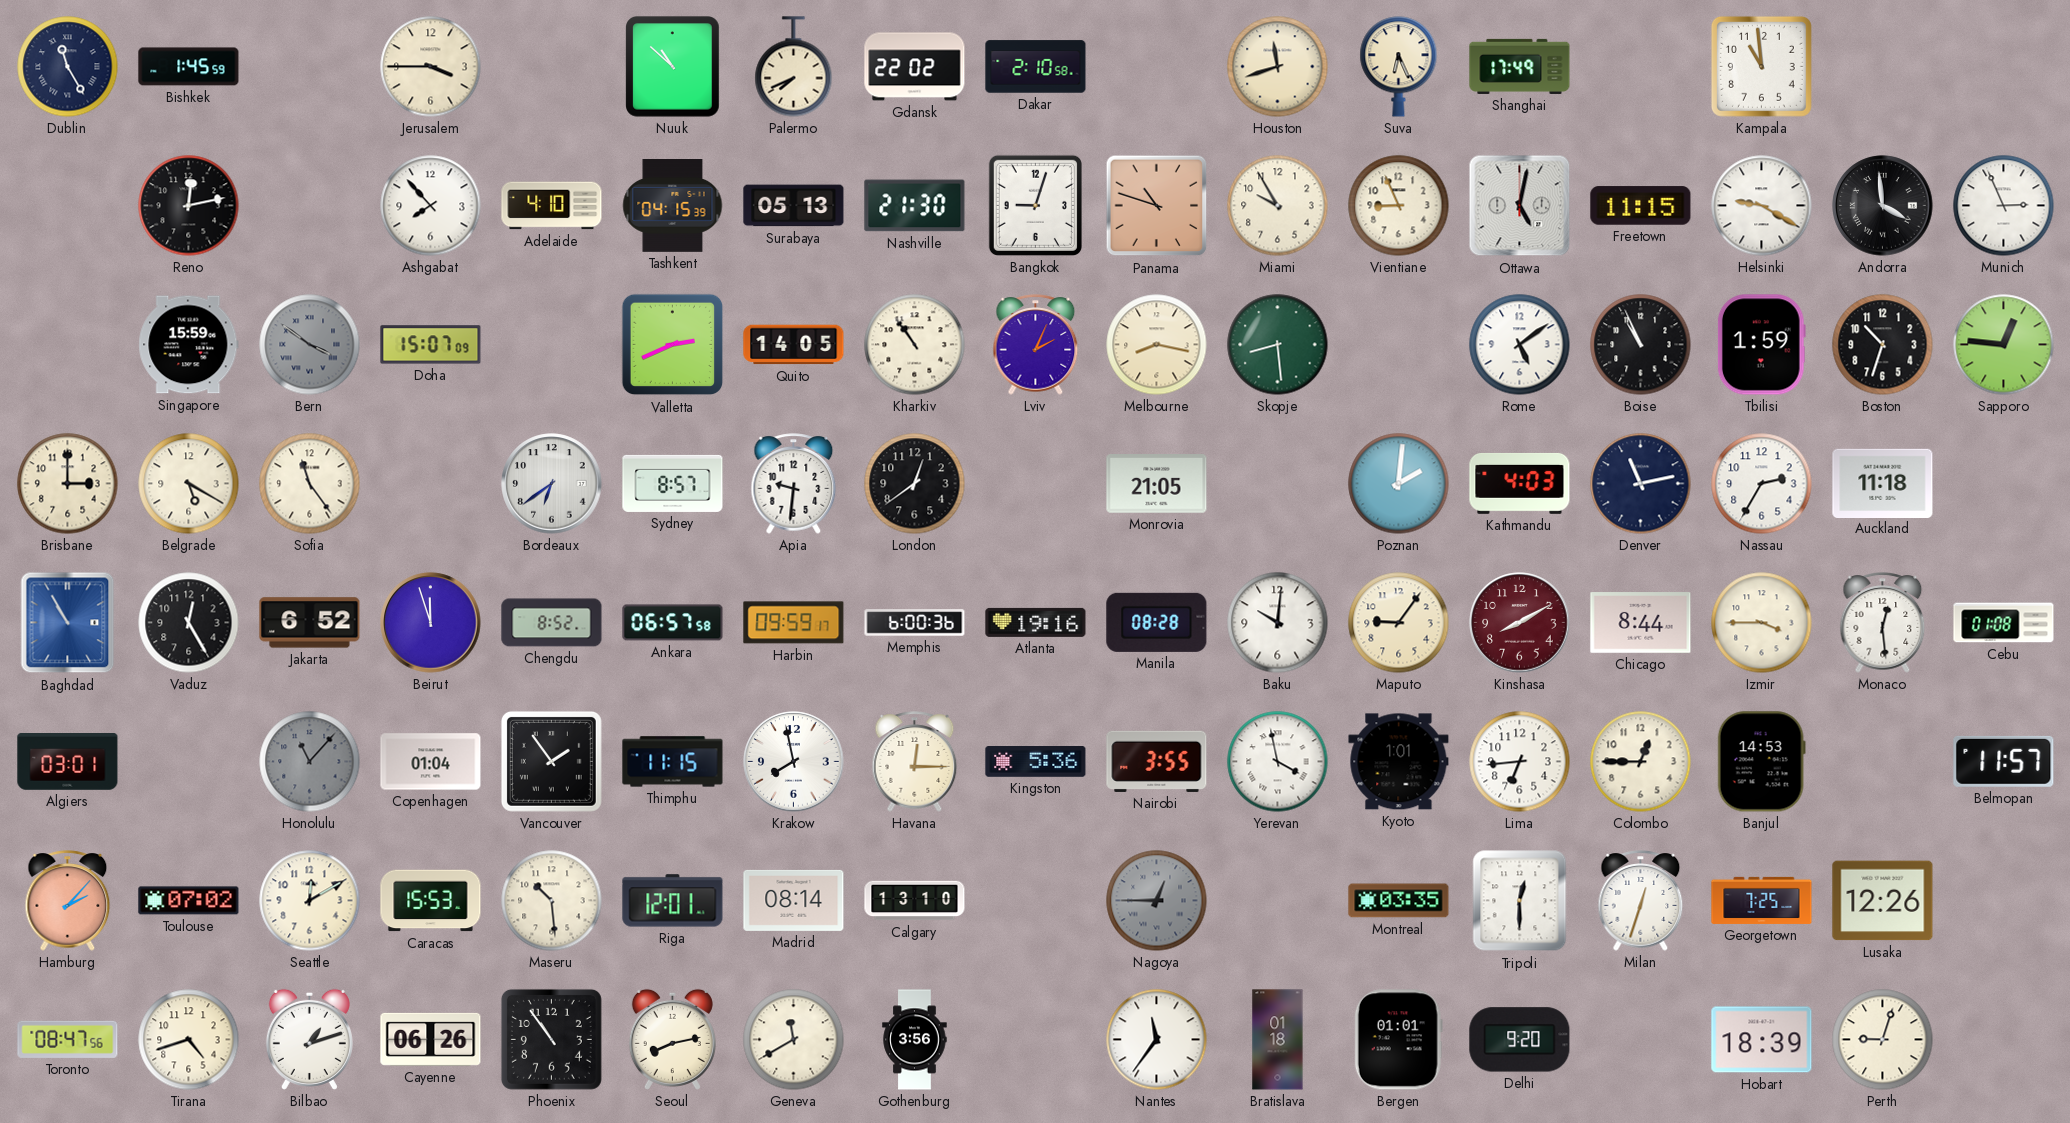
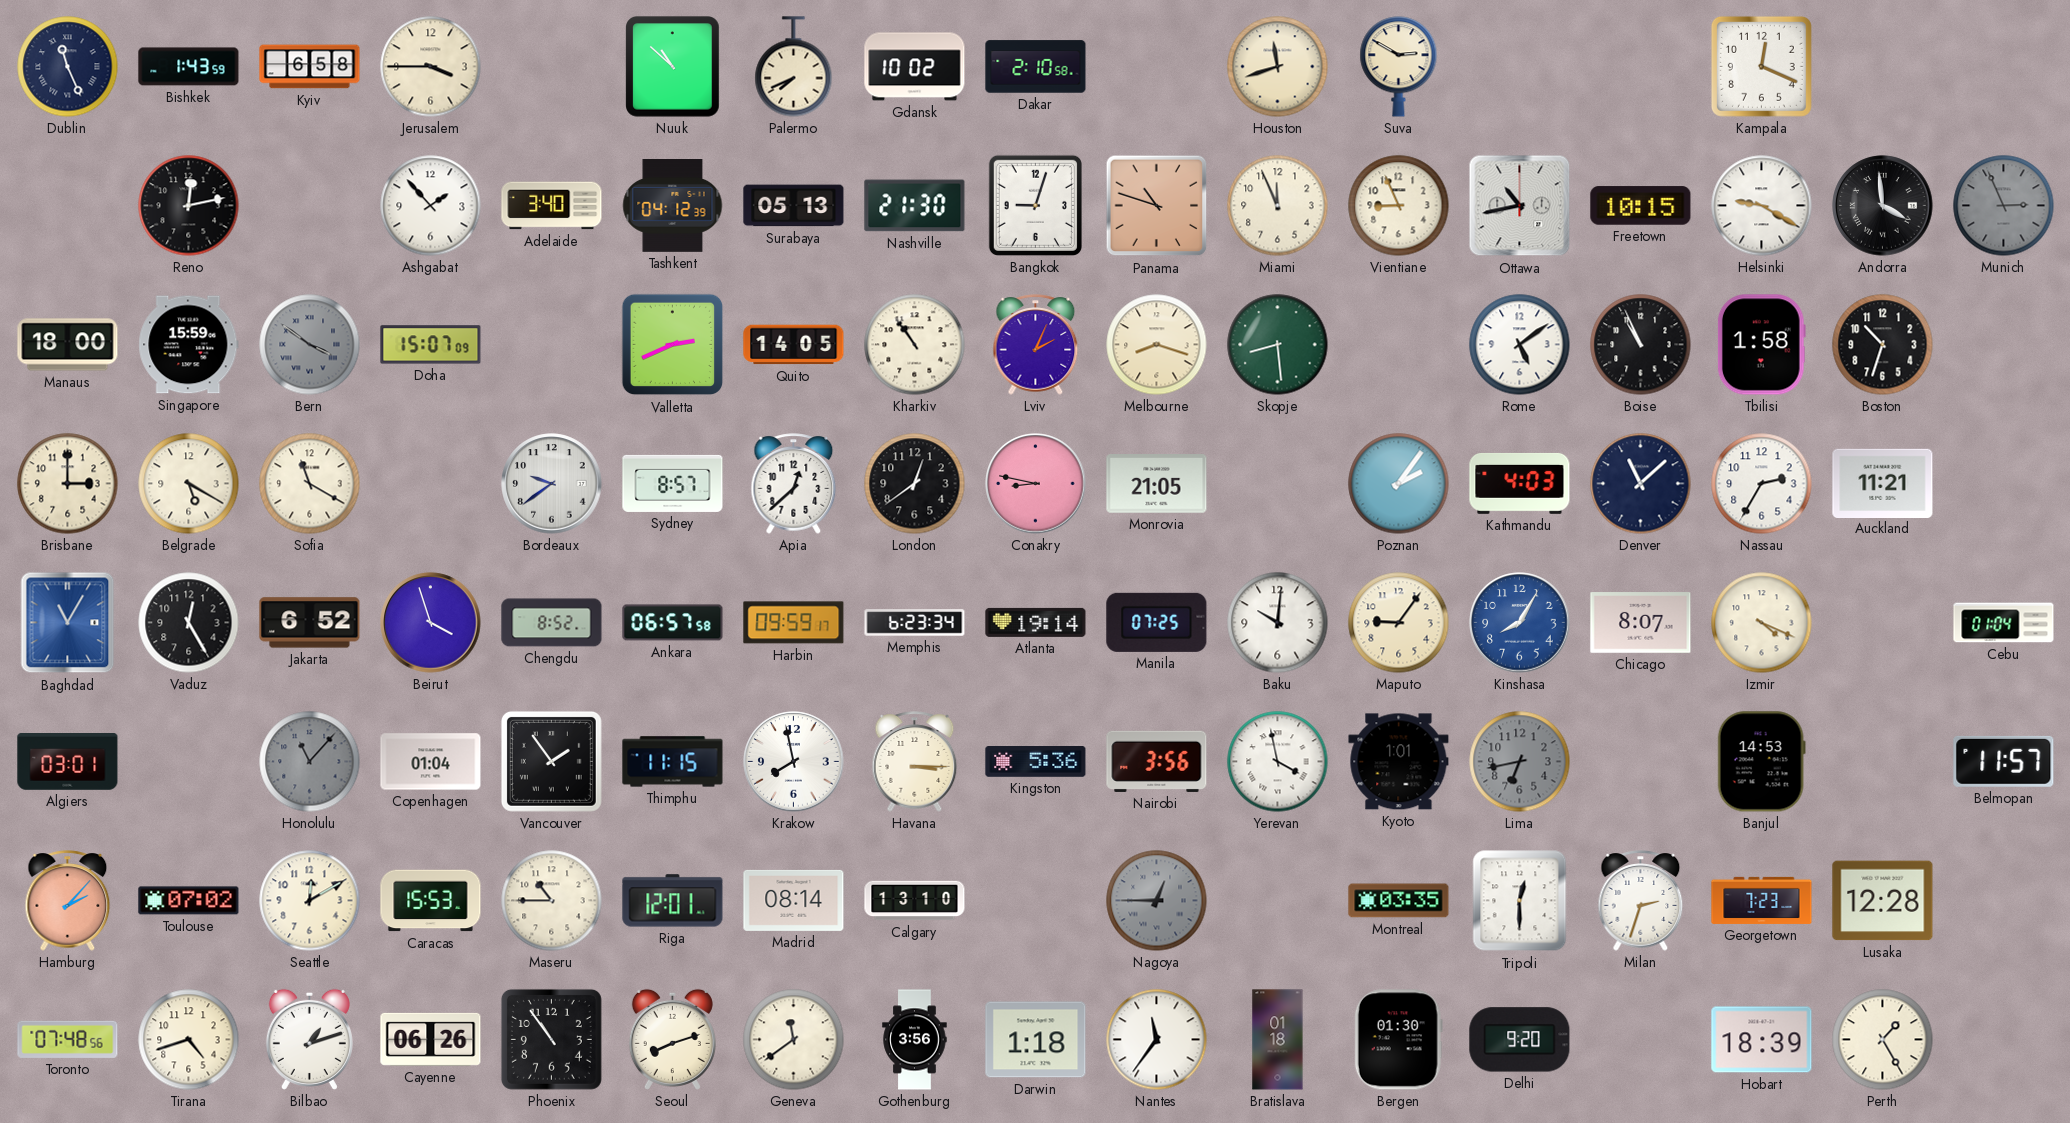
Dublin: 11:25 -> 11:26
Bishkek: 1:45 -> 1:43
Kyiv: none -> 6:58
Gdansk: 22:02 -> 10:02
Suva: 6:26 -> 2:50
Shanghai: 17:49 -> none
Kampala: 10:59 -> 12:19
Ashgabat: 7:53 -> 1:53
Adelaide: 4:10 -> 3:40
Tashkent: 04:15 -> 04:12
Miami: 9:55 -> 11:56
Ottawa: 5:02 -> 10:43
Freetown: 11:15 -> 10:15
Munich dial: white -> grey
Manaus: none -> 18:00
Melbourne: 8:17 -> 8:18
Tbilisi: 1:59 -> 1:58
Sapporo: 12:46 -> none
Sofia: 11:24 -> 11:20
Bordeaux: 6:39 -> 9:39
Apia: 9:31 -> 12:38
Conakry: none -> 8:47
Poznan: 2:01 -> 2:06
Denver: 11:13 -> 11:08
Auckland: 11:18 -> 11:21
Baghdad: 10:55 -> 11:05
Beirut: 11:57 -> 3:57
Memphis: 6:00 -> 6:23
Atlanta: 19:16 -> 19:14
Manila: 08:28 -> 07:25
Kinshasa: 8:10 -> 8:05
Kinshasa dial: burgundy -> blue
Chicago: 8:44 -> 8:07
Izmir: 3:45 -> 4:19
Monaco: 12:29 -> none
Cebu: 01:08 -> 01:04
Havana: 12:15 -> 3:15
Nairobi: 3:55 -> 3:56
Lima: 6:44 -> 6:43
Lima dial: white -> grey
Colombo: 12:45 -> none
Maseru: 10:29 -> 10:45
Milan: 12:33 -> 2:33
Georgetown: 7:25 -> 7:23
Lusaka: 12:26 -> 12:28
Toronto: 08:47 -> 07:48
Seoul: 8:13 -> 8:12
Geneva: 11:40 -> 11:39
Darwin: none -> 1:18
Bergen: 01:01 -> 01:30
Perth: 9:03 -> 1:25
